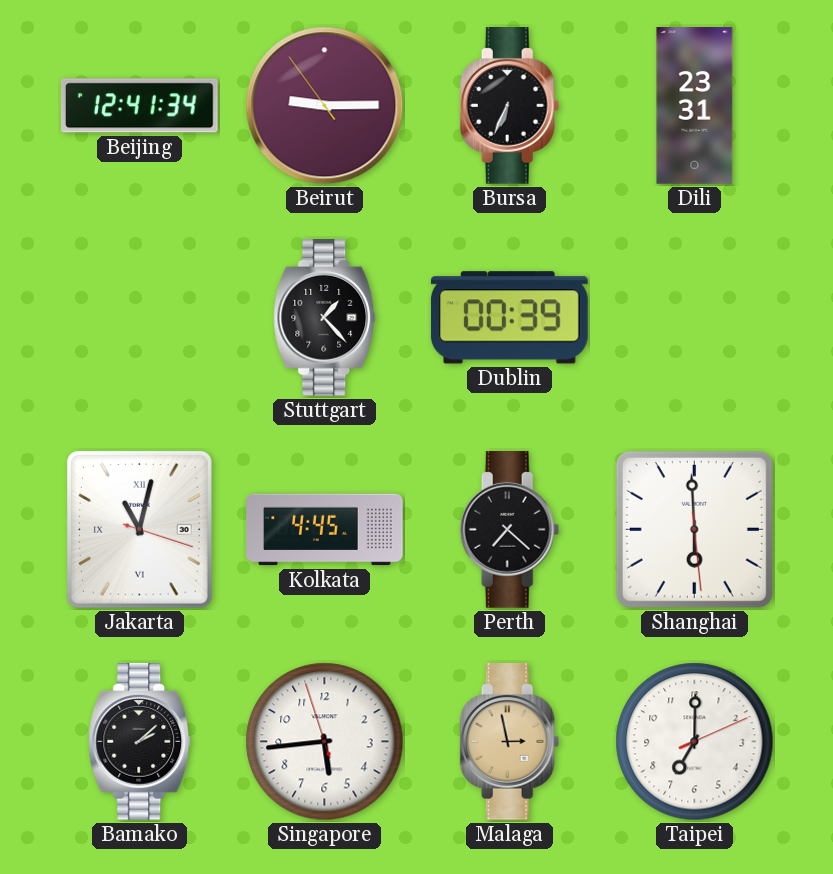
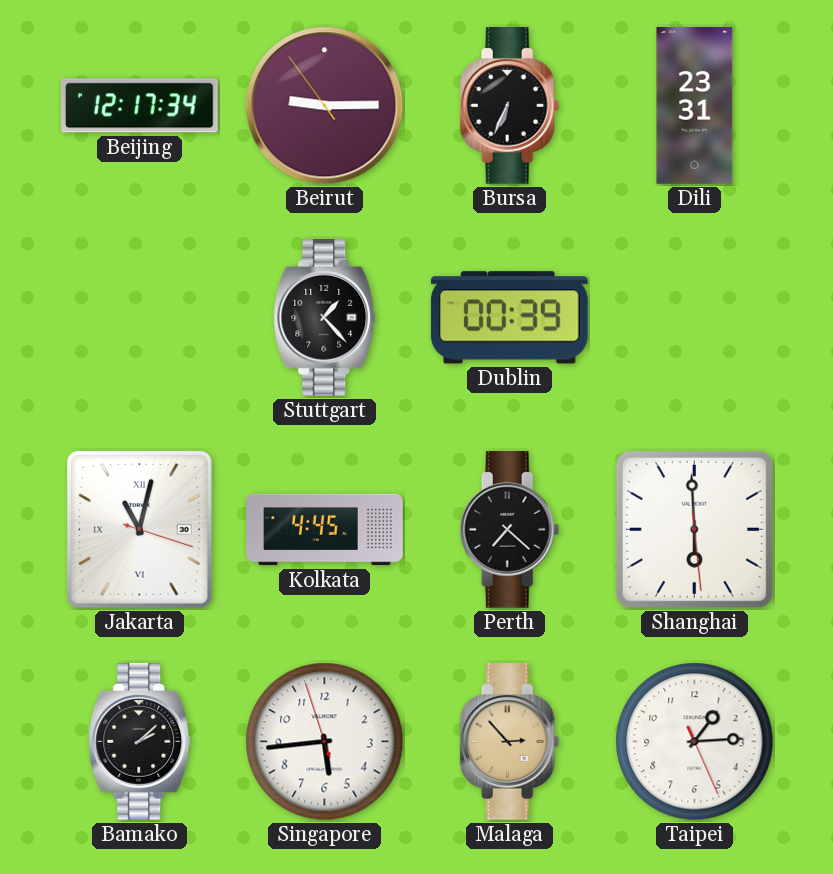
Beijing: 12:41 -> 12:17
Malaga: 2:58 -> 2:53
Taipei: 7:00 -> 1:14
